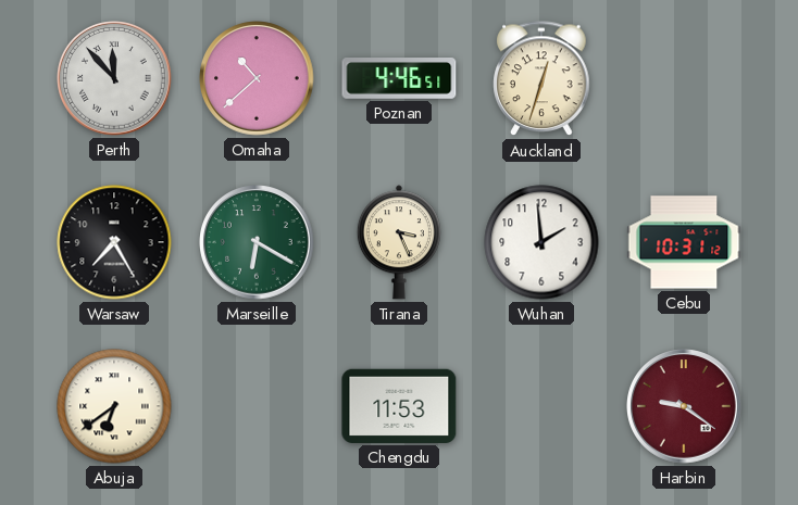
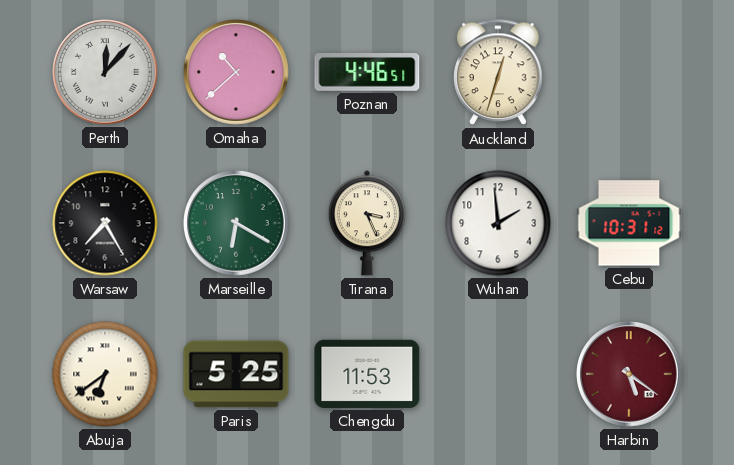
Perth: 11:53 -> 12:07
Paris: none -> 5:25
Harbin: 9:21 -> 5:21
